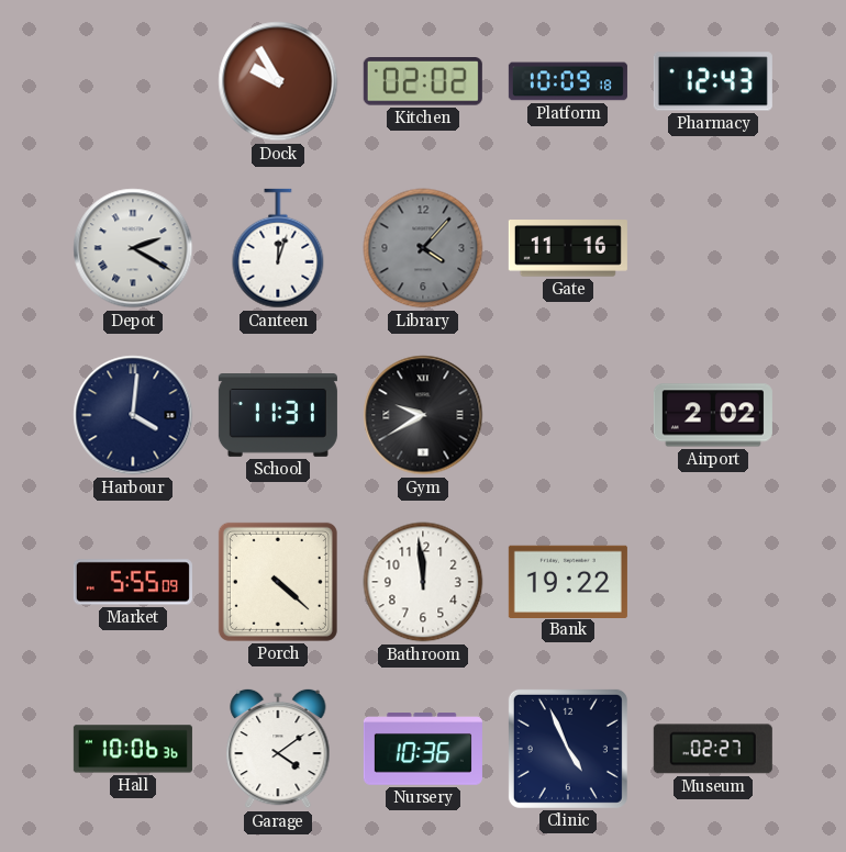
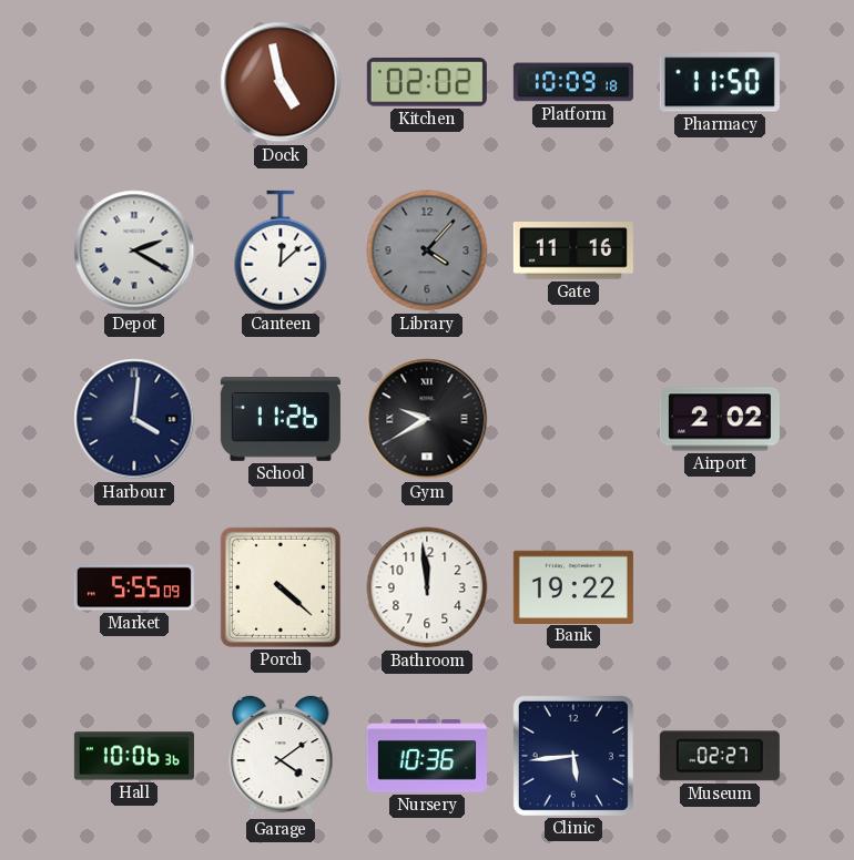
Dock: 9:55 -> 4:58
Pharmacy: 12:43 -> 11:50
Canteen: 12:03 -> 12:08
School: 11:31 -> 11:26
Clinic: 4:56 -> 5:44
